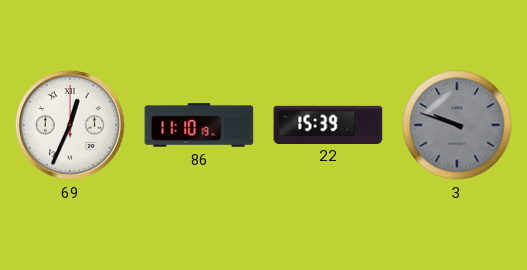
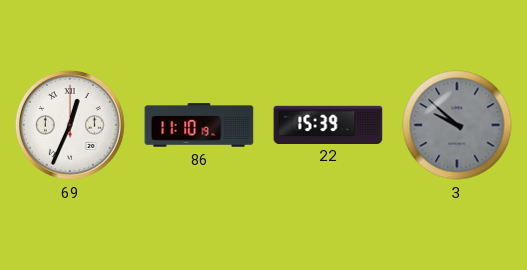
3: 9:48 -> 9:52
